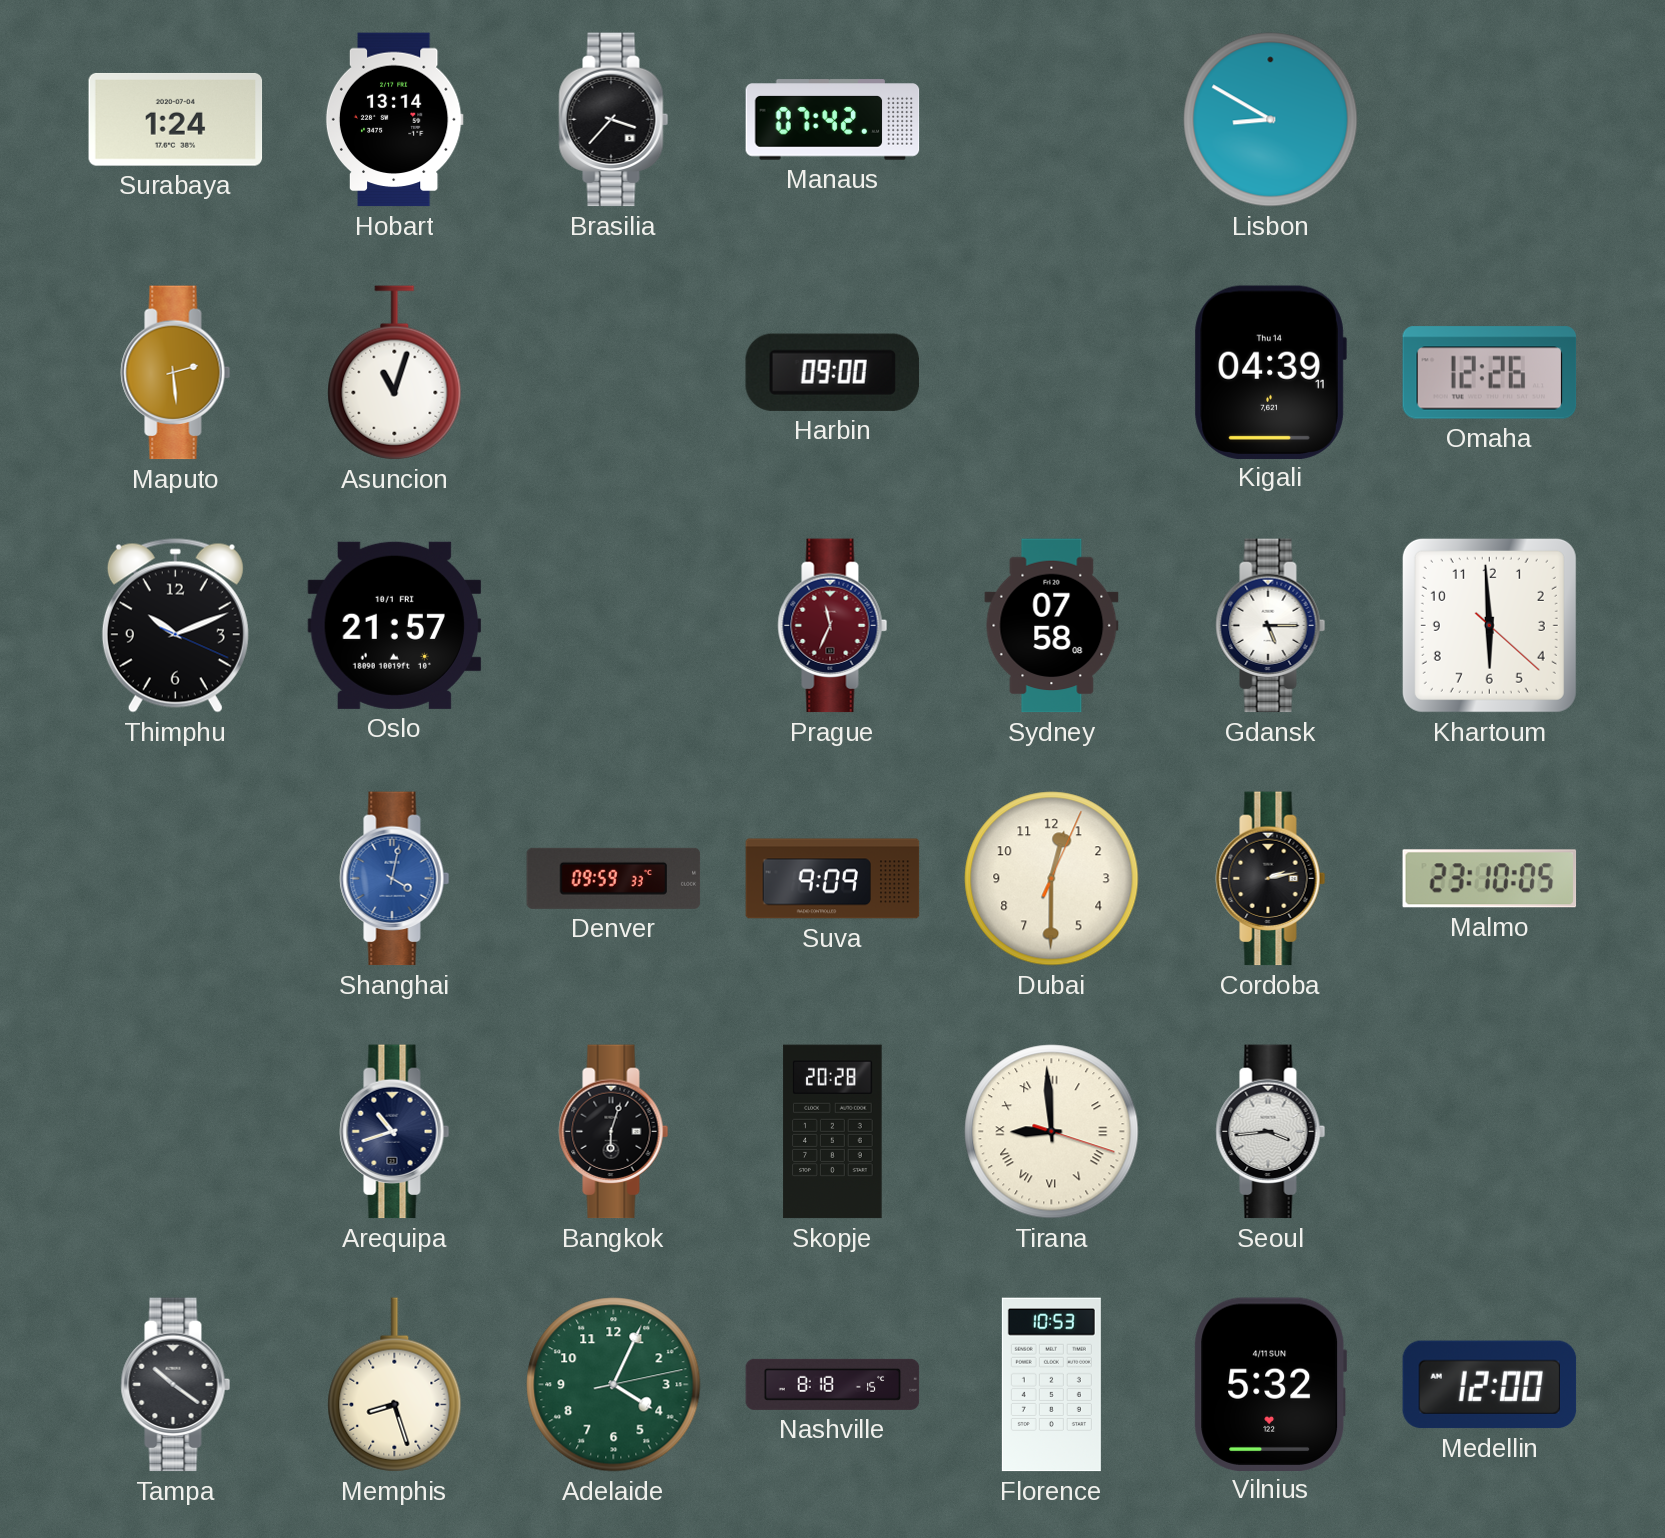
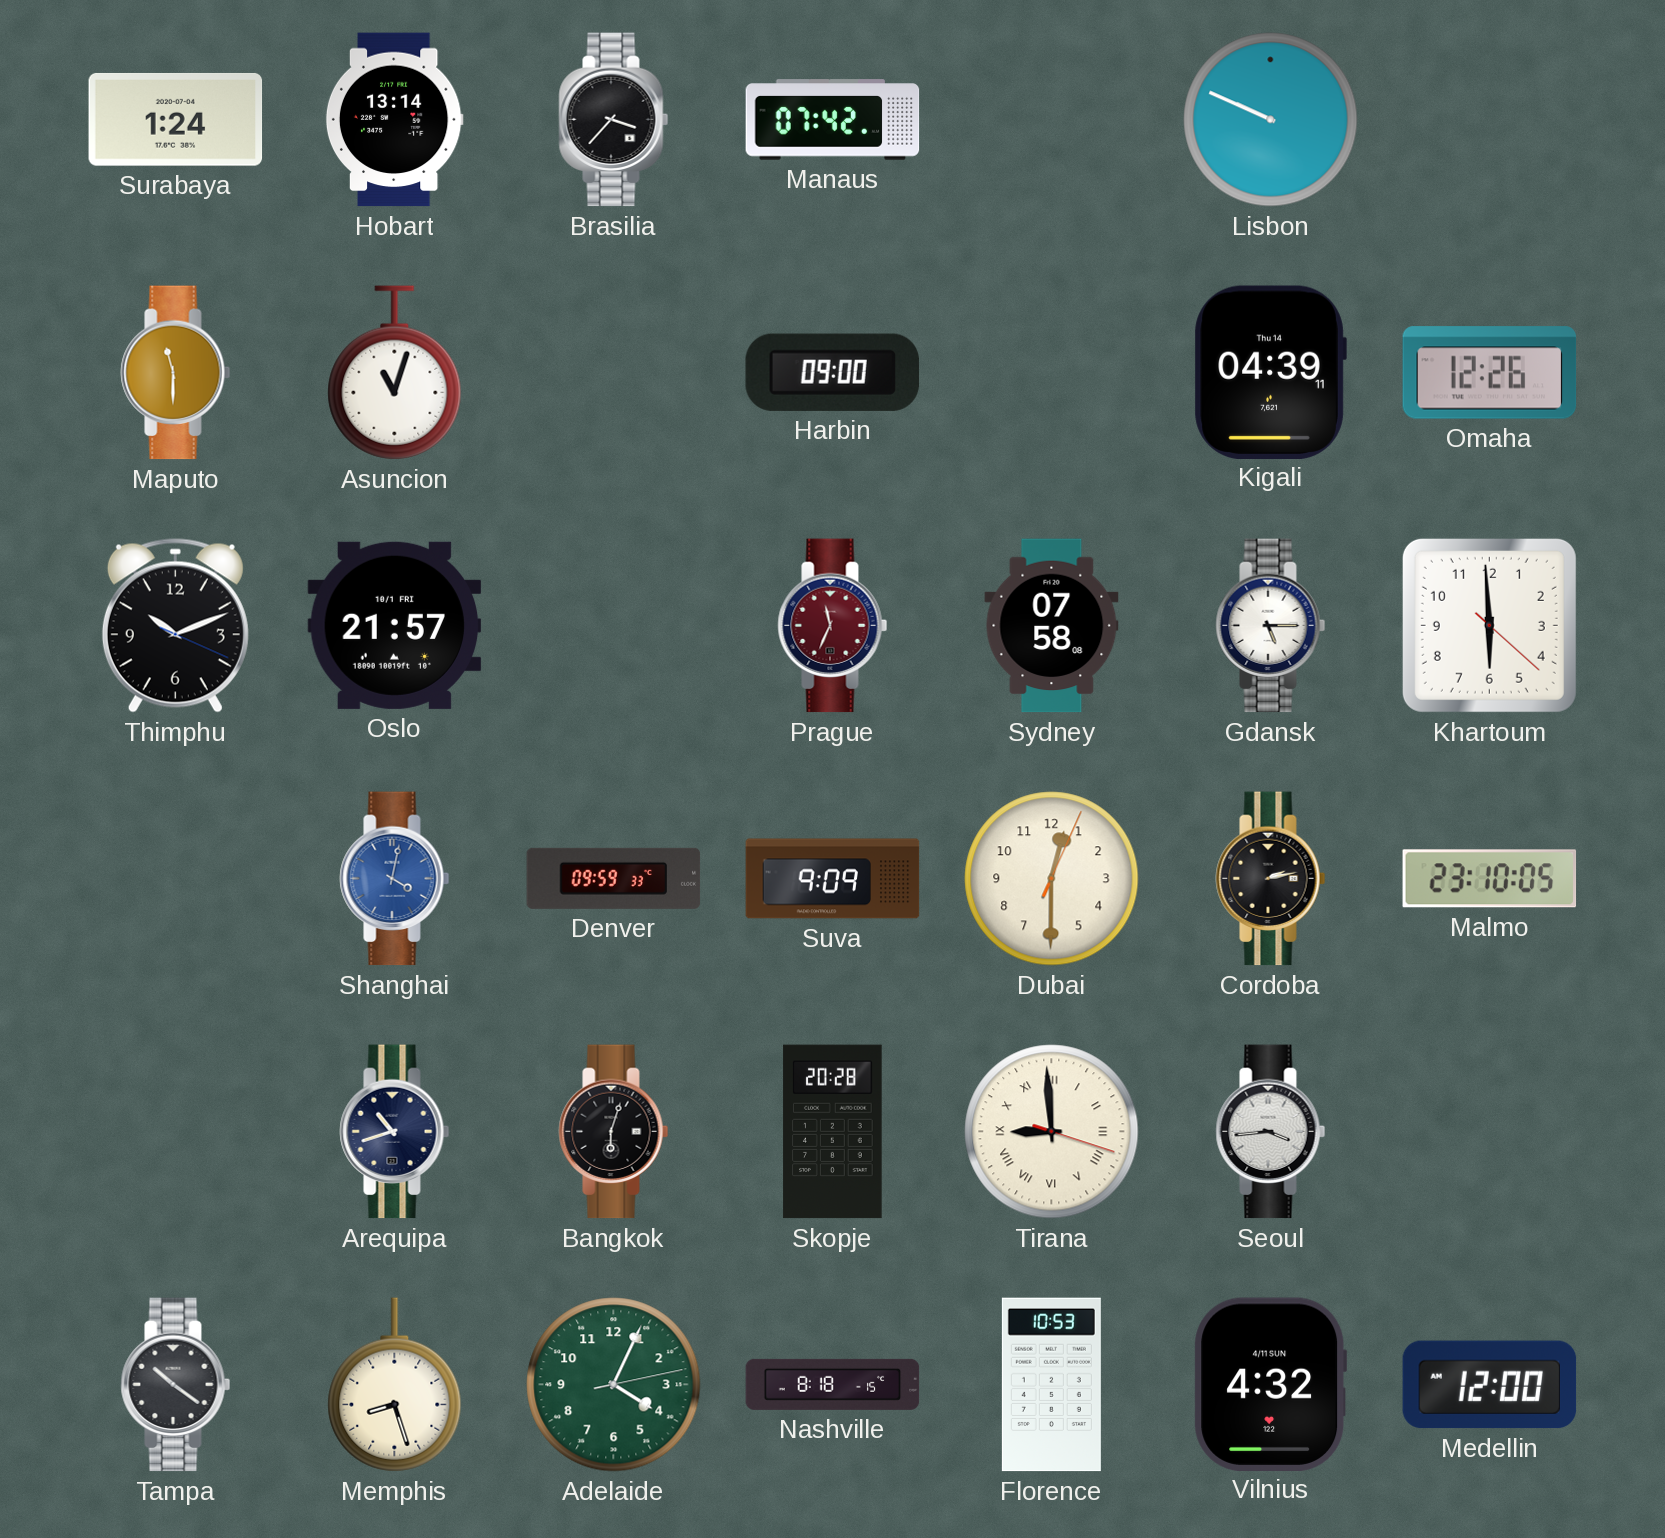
Lisbon: 8:50 -> 9:49
Maputo: 2:29 -> 11:30
Vilnius: 5:32 -> 4:32
